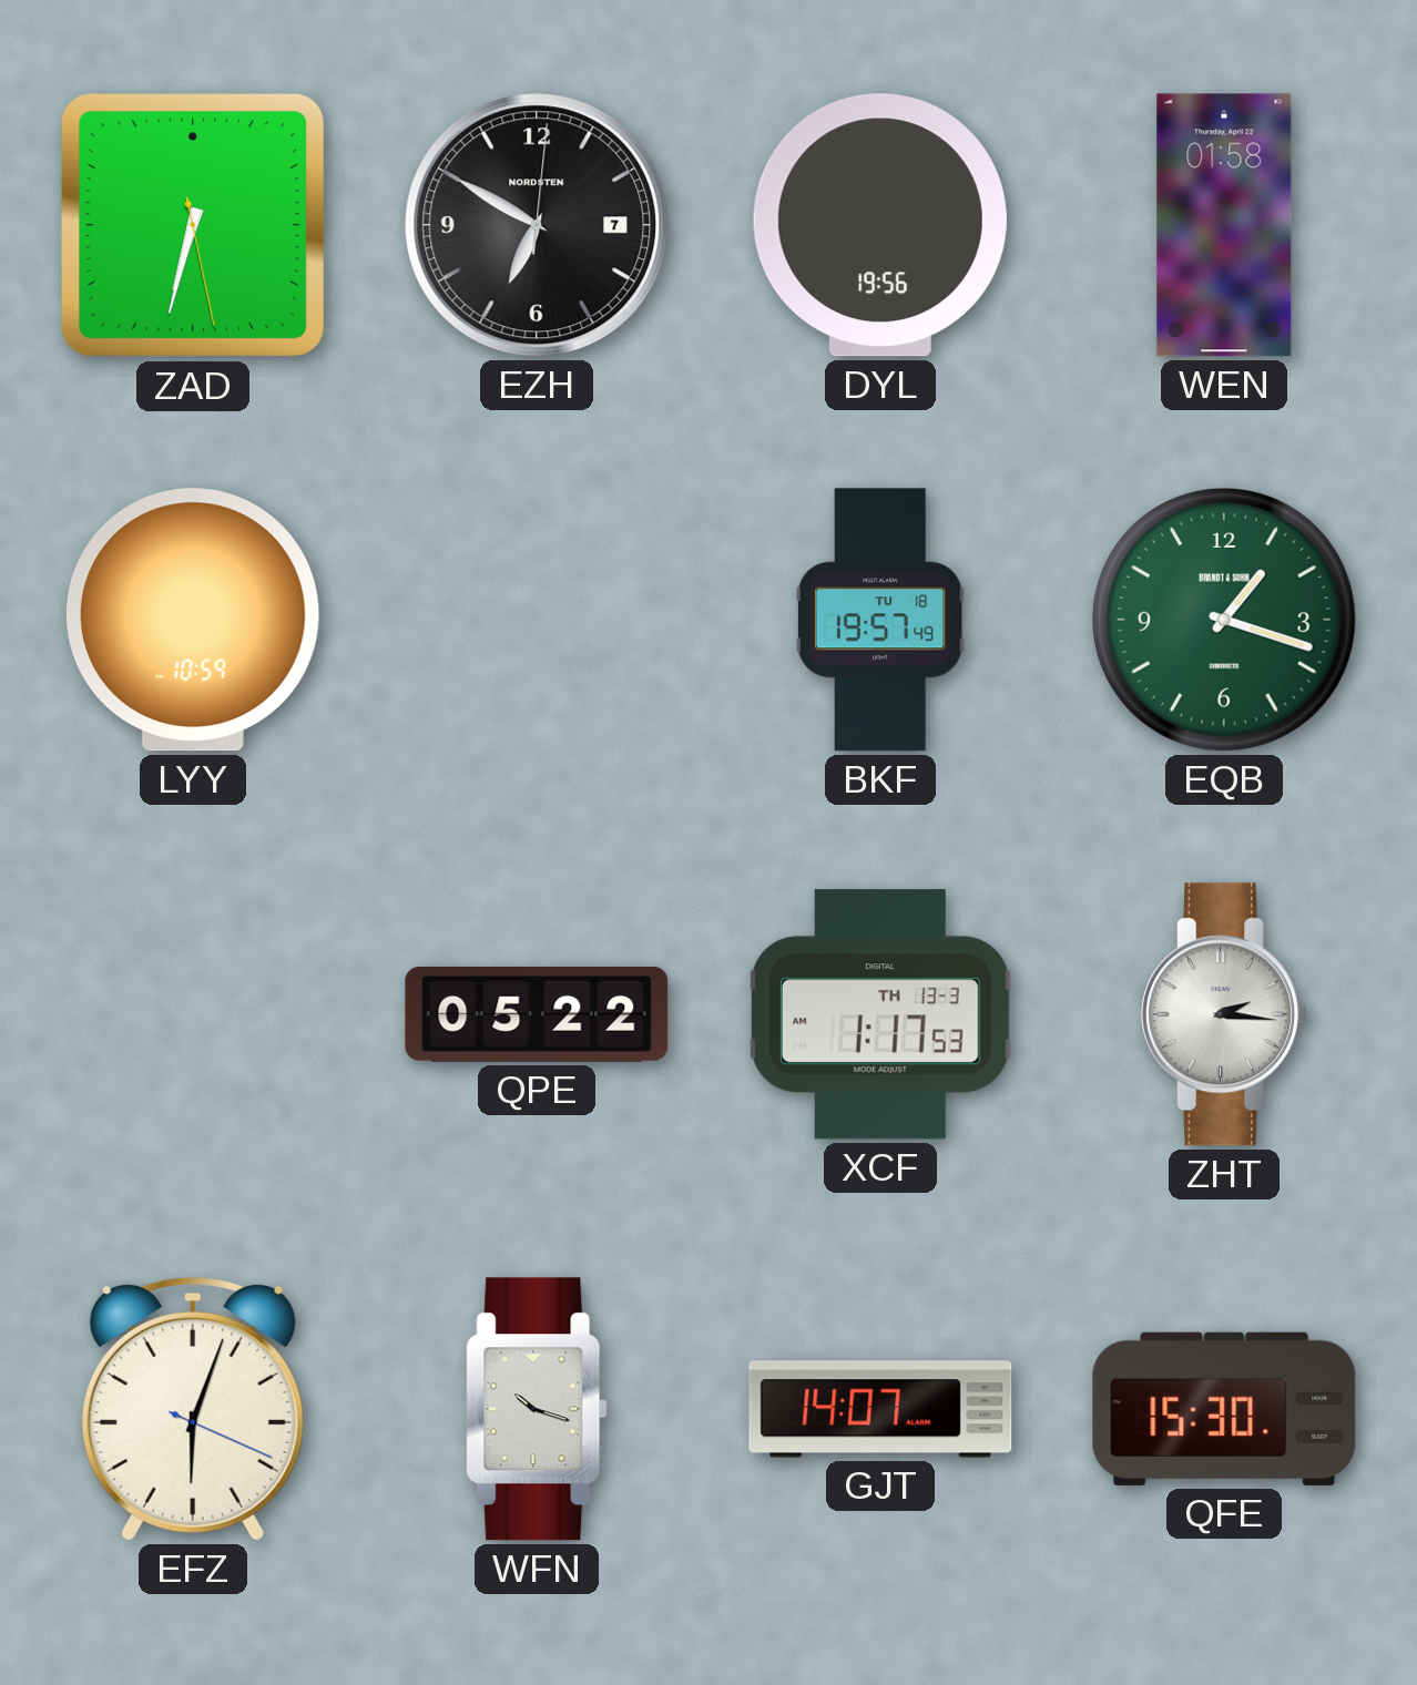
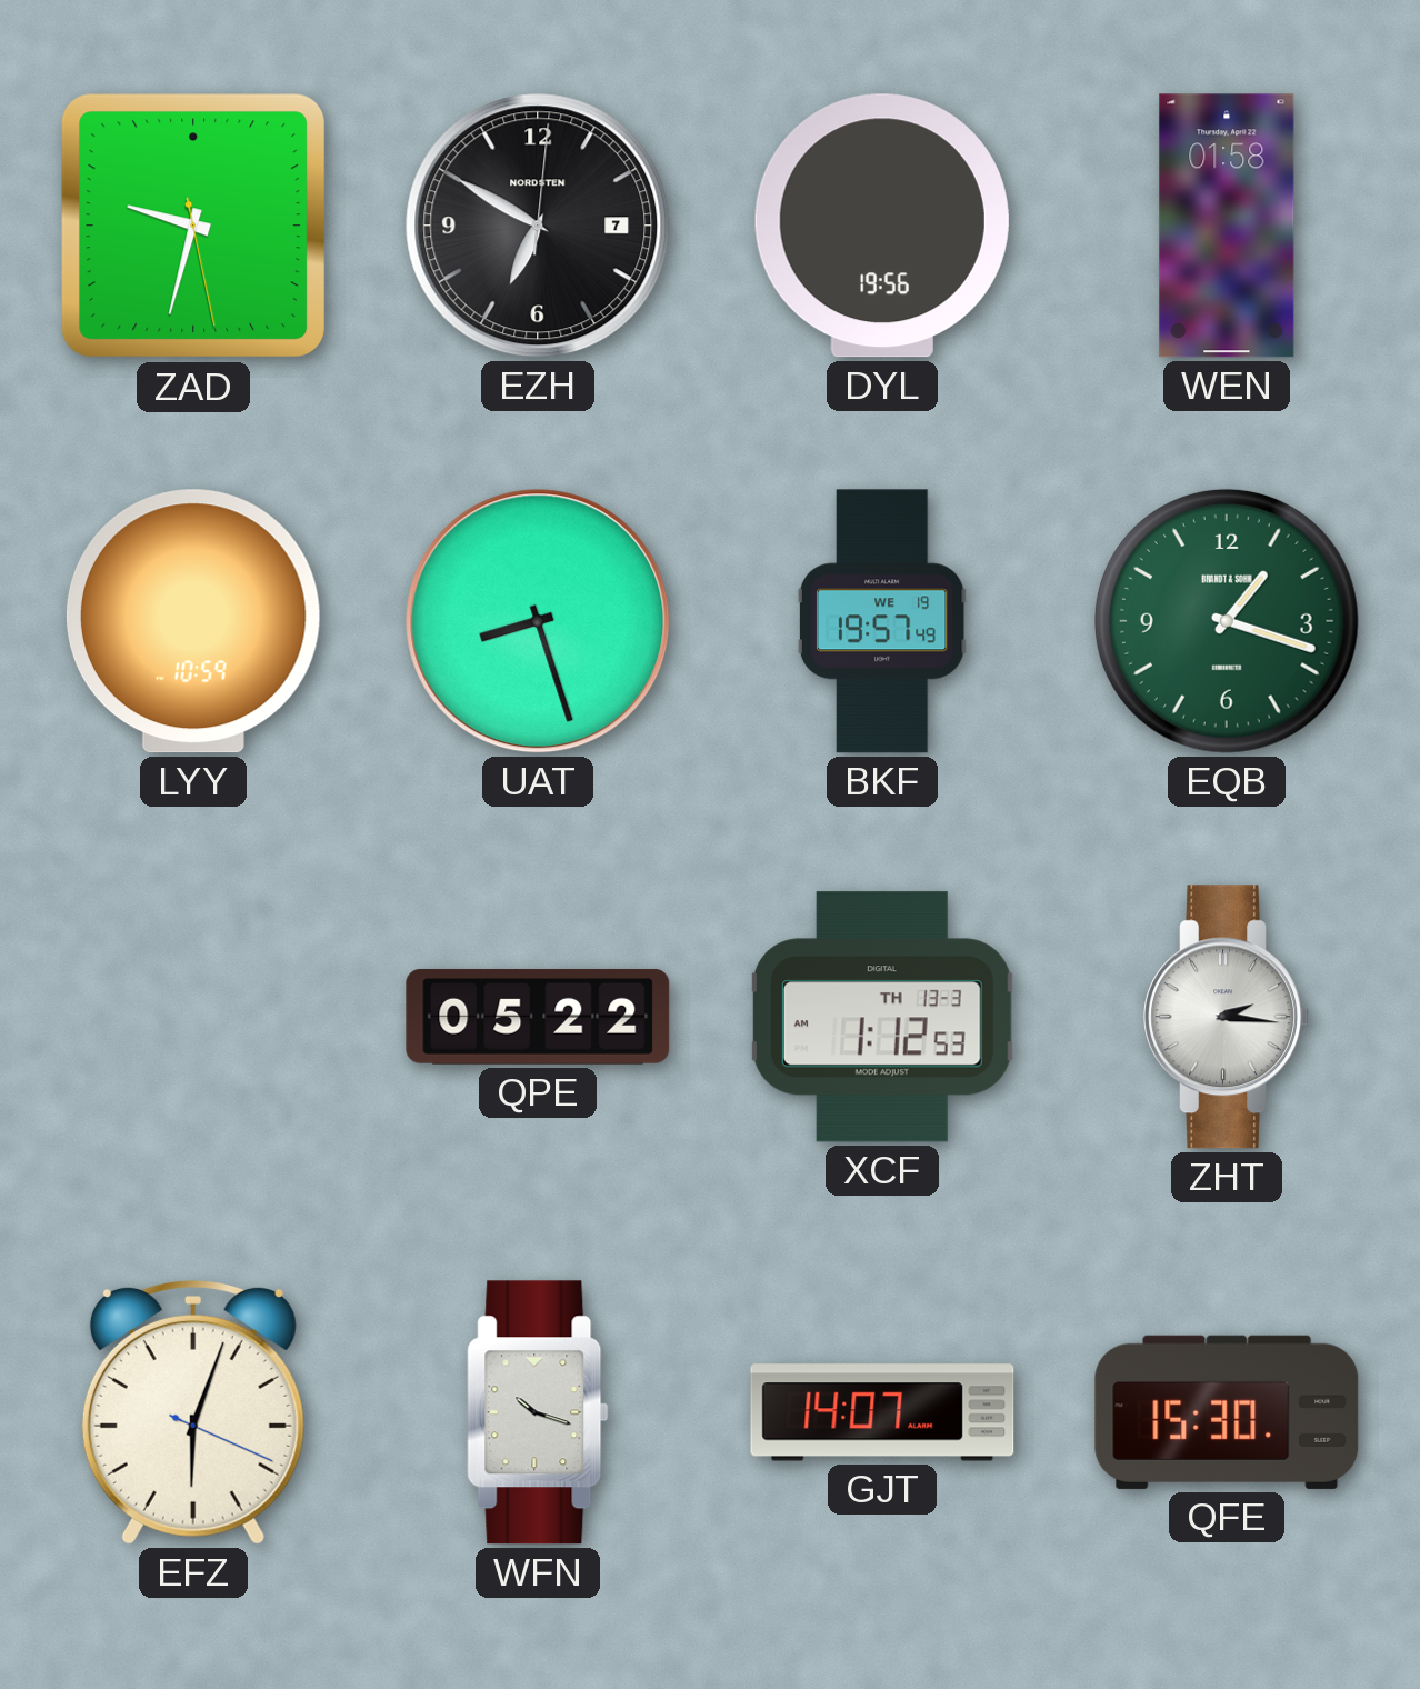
ZAD: 6:32 -> 9:32
UAT: none -> 8:27
BKF date: TU 18 -> WE 19
XCF: 1:17 -> 1:12
